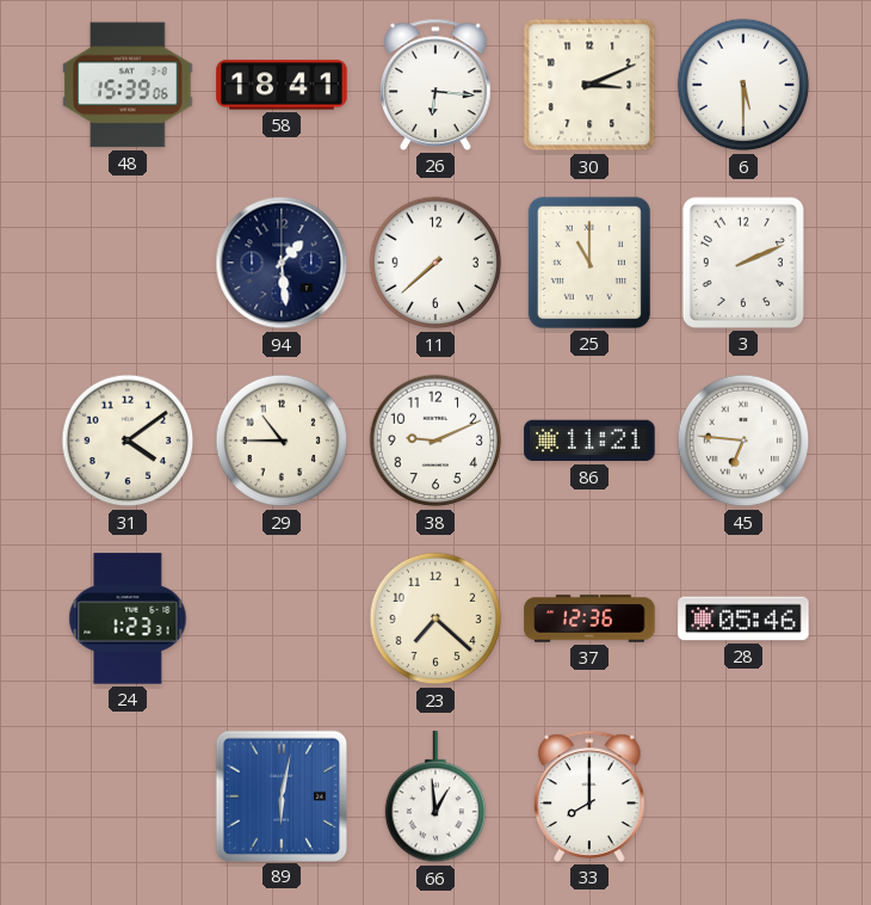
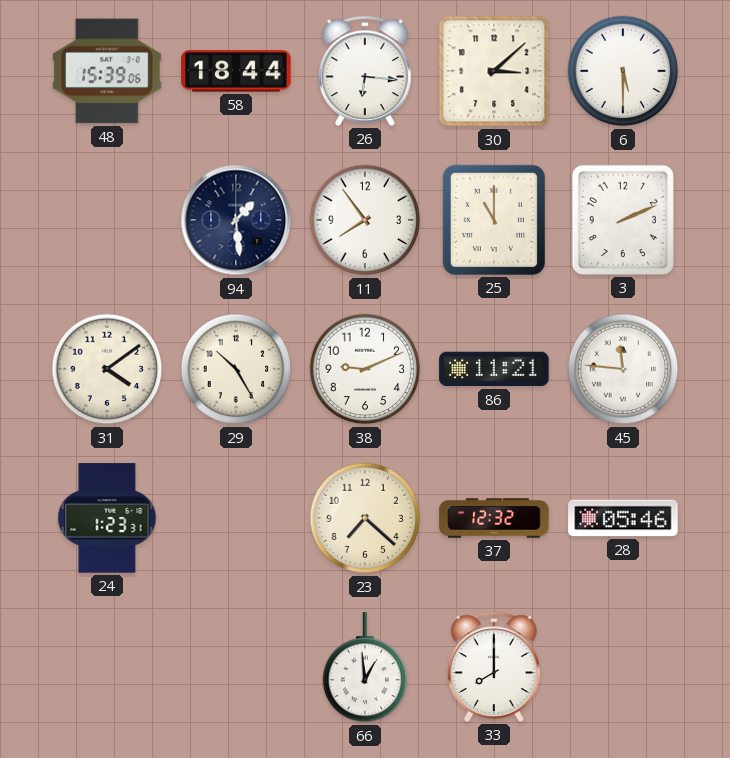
58: 18:41 -> 18:44
30: 3:11 -> 3:08
11: 7:38 -> 7:54
29: 10:45 -> 10:25
45: 6:46 -> 11:46
37: 12:36 -> 12:32
89: 6:02 -> none
